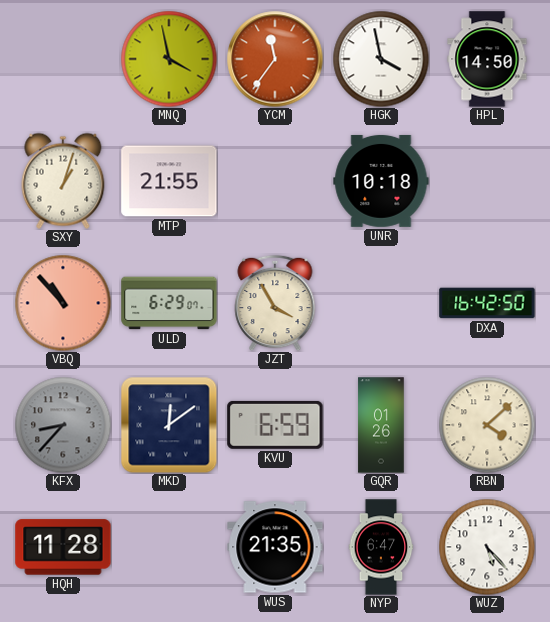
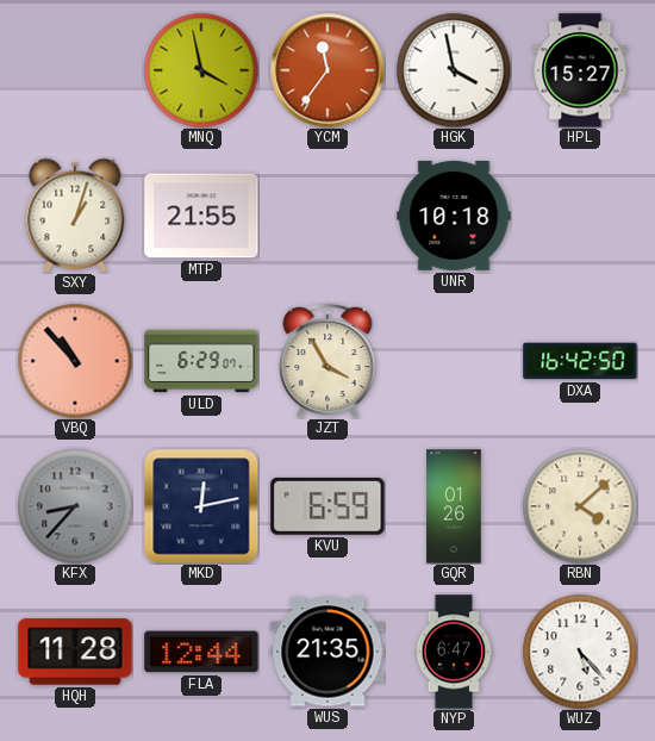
HPL: 14:50 -> 15:27
MKD: 12:09 -> 12:13
FLA: none -> 12:44
